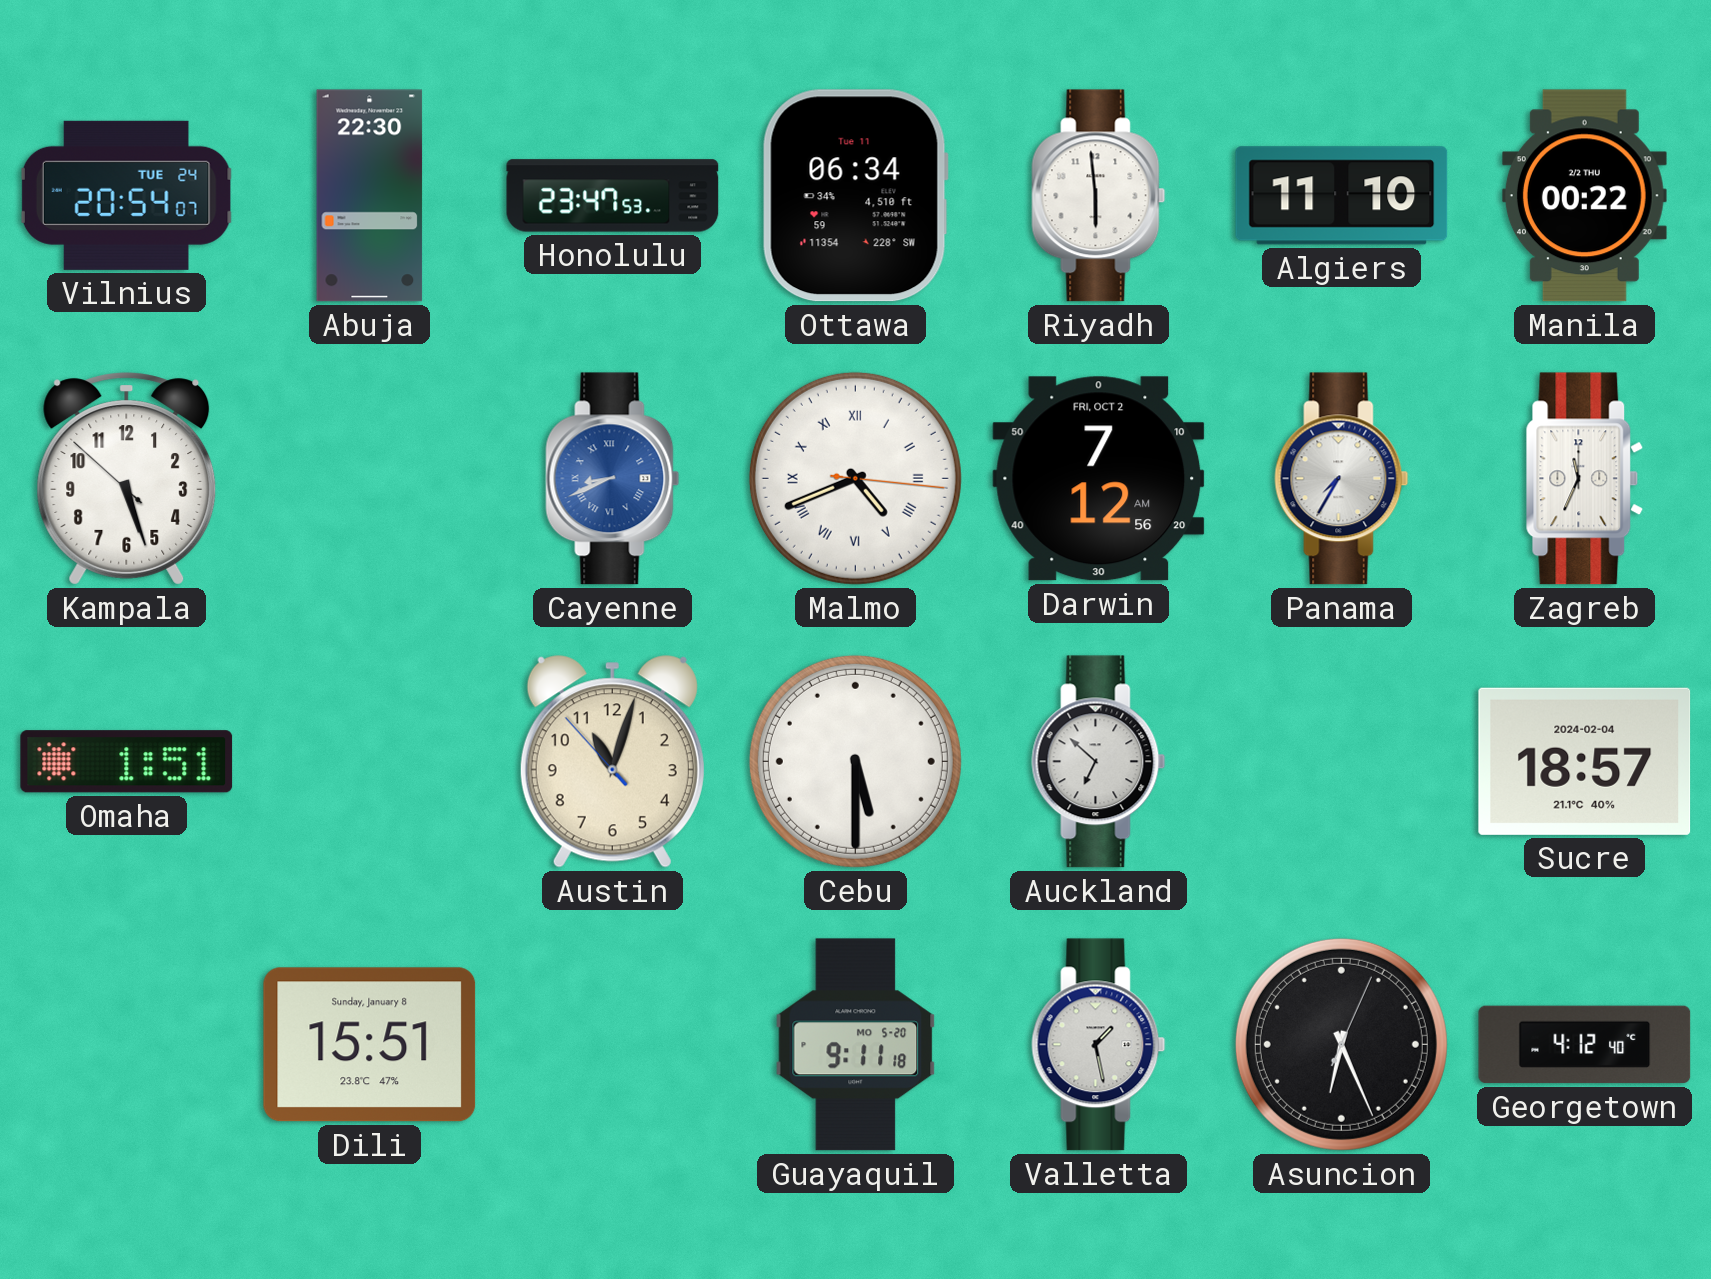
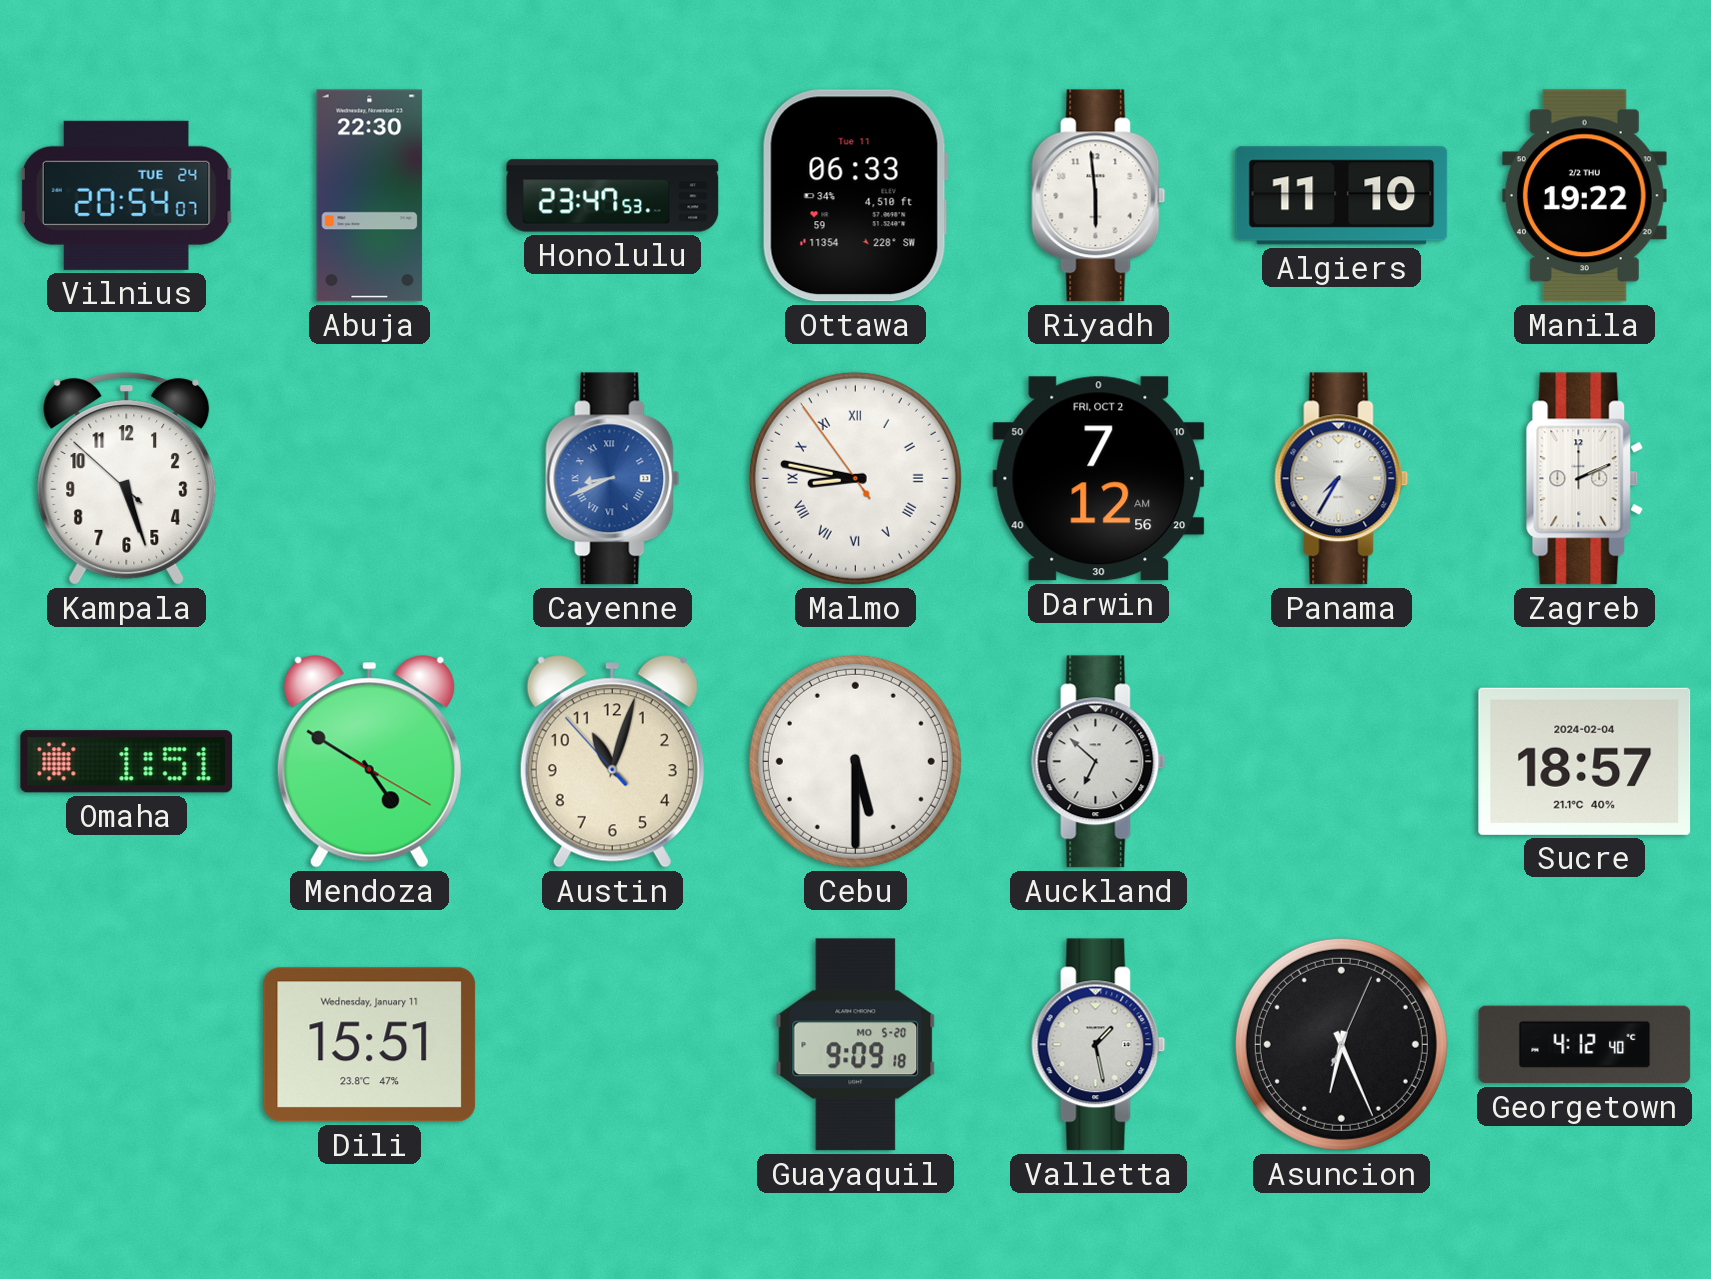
Ottawa: 06:34 -> 06:33
Manila: 00:22 -> 19:22
Malmo: 4:41 -> 8:46
Zagreb: 11:34 -> 2:11
Mendoza: none -> 4:50
Dili date: Sunday, January 8 -> Wednesday, January 11
Guayaquil: 9:11 -> 9:09
